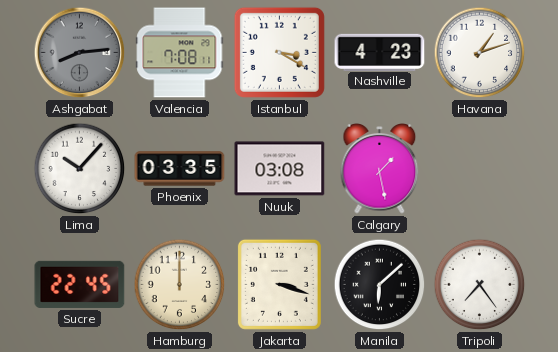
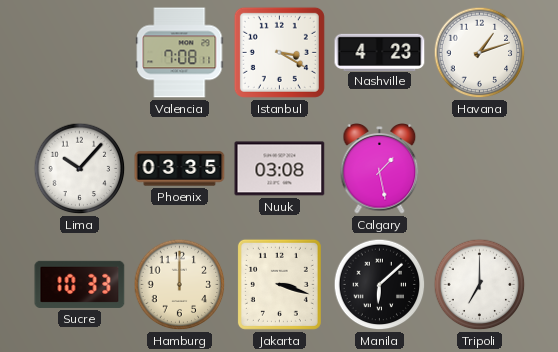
Ashgabat: 8:14 -> none
Sucre: 22:45 -> 10:33
Tripoli: 7:24 -> 7:00
